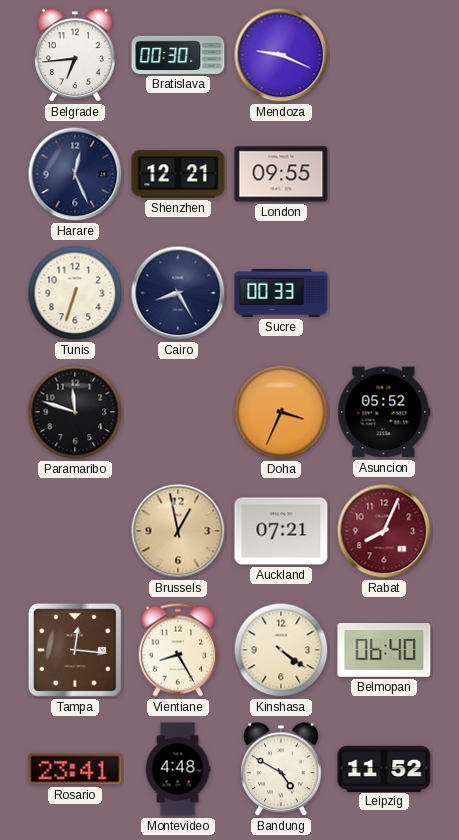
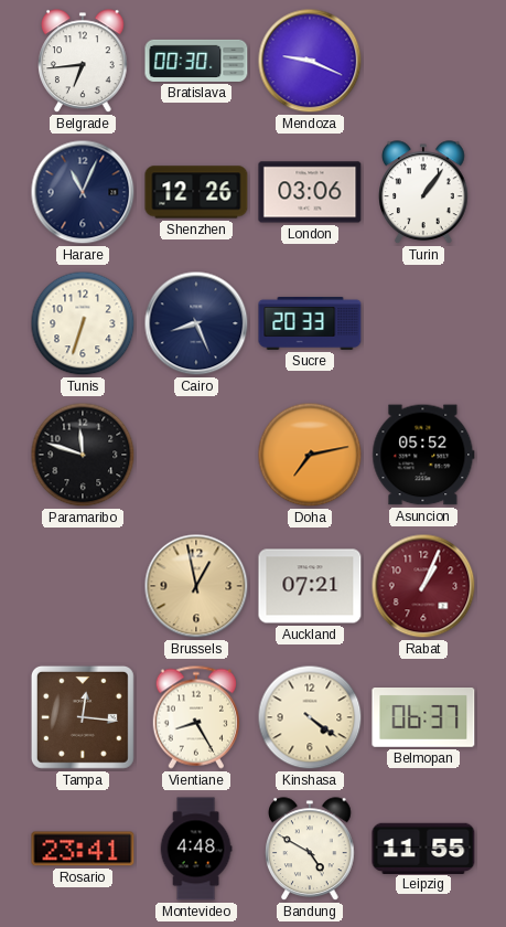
Harare: 12:26 -> 11:04
Shenzhen: 12:21 -> 12:26
London: 09:55 -> 03:06
Turin: none -> 1:06
Cairo: 8:25 -> 8:26
Sucre: 00:33 -> 20:33
Doha: 3:34 -> 7:13
Rabat: 8:04 -> 1:04
Belmopan: 06:40 -> 06:37
Leipzig: 11:52 -> 11:55
